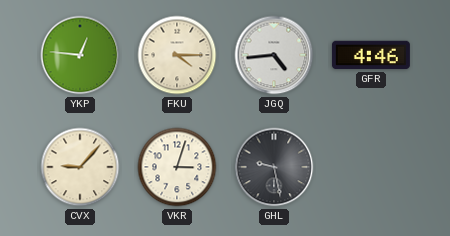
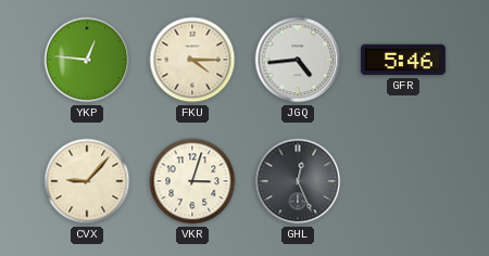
GFR: 4:46 -> 5:46
GHL: 9:28 -> 12:26
